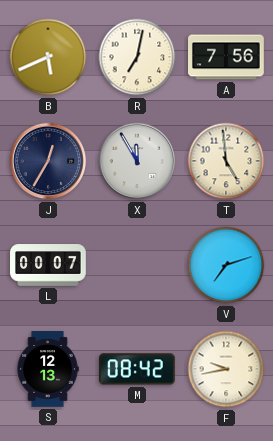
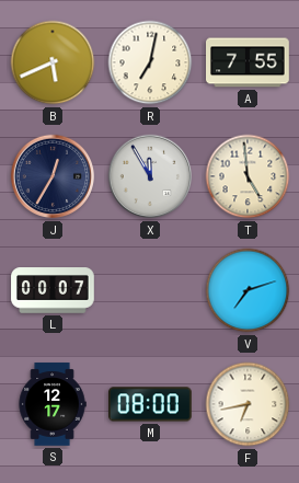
A: 7:56 -> 7:55
S: 12:13 -> 12:17
M: 08:42 -> 08:00
F: 9:43 -> 6:43
